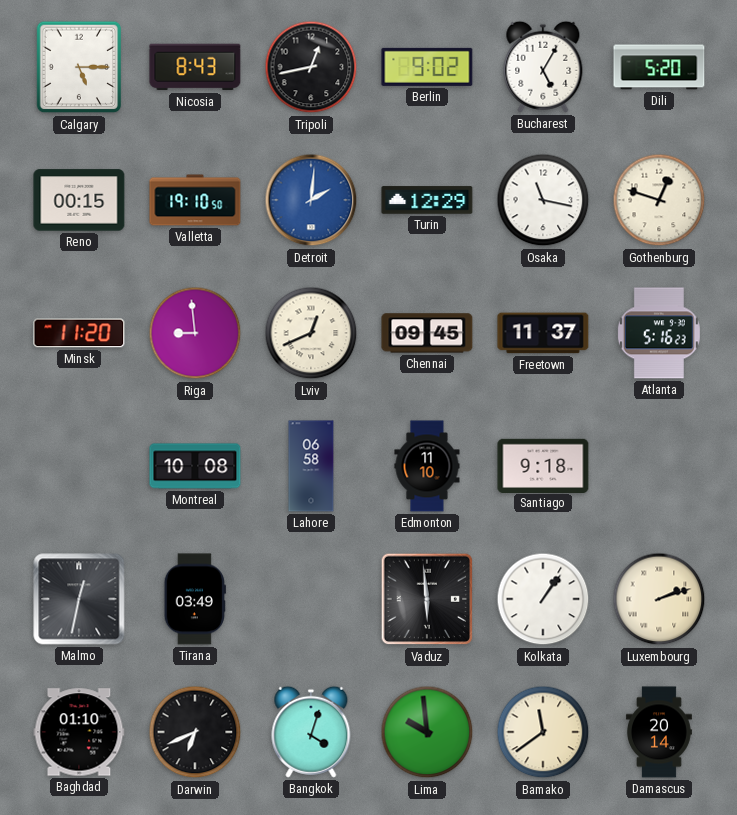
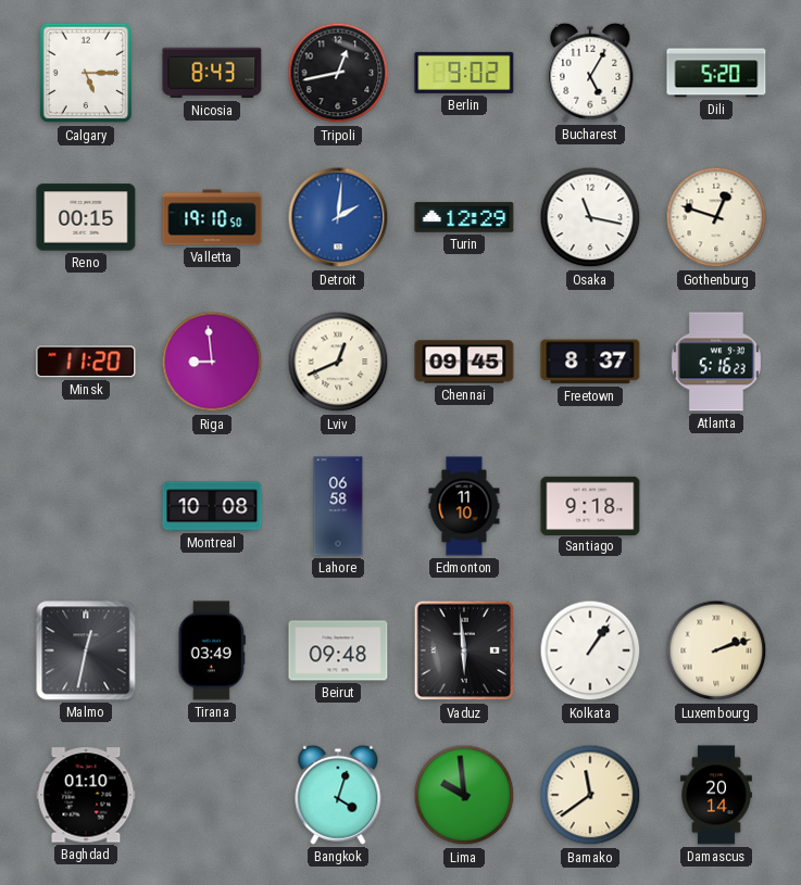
Freetown: 11:37 -> 8:37
Beirut: none -> 09:48
Darwin: 6:41 -> none
